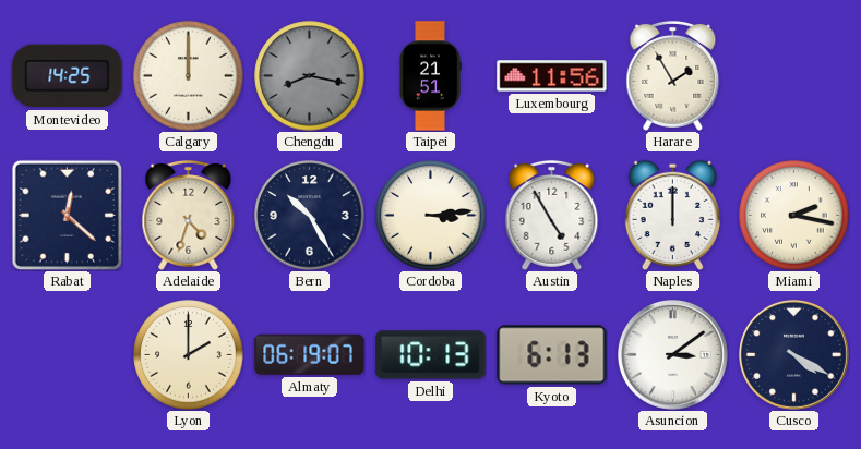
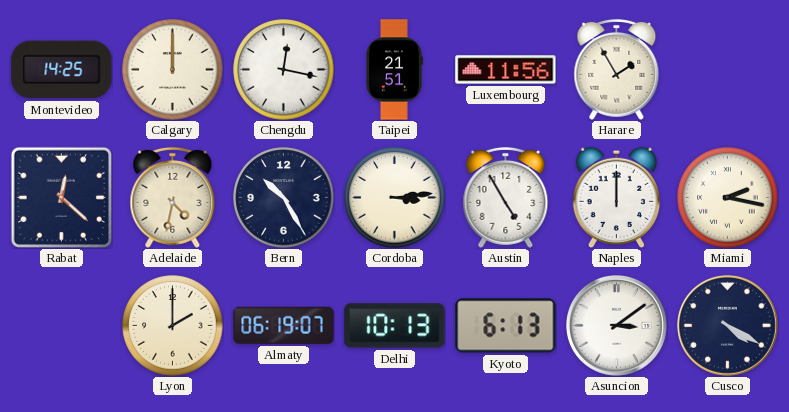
Chengdu: 8:17 -> 12:17
Chengdu dial: grey -> white
Adelaide: 4:33 -> 4:32
